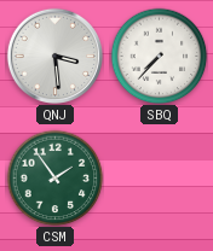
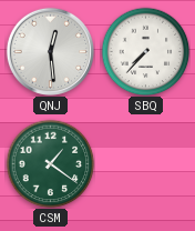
QNJ: 3:29 -> 12:29
CSM: 1:54 -> 1:21
